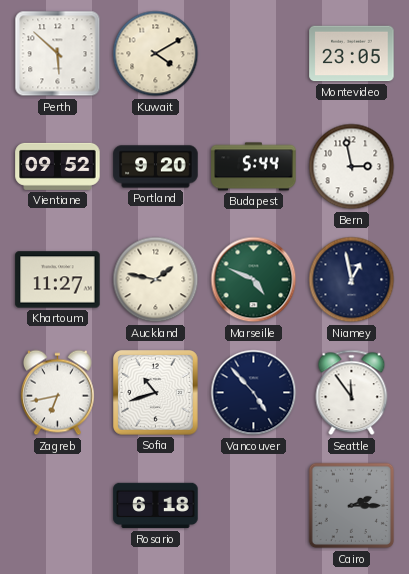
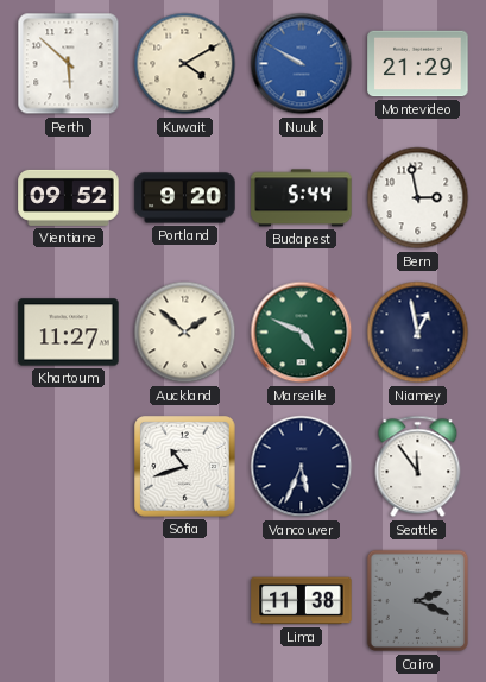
Nuuk: none -> 9:50
Montevideo: 23:05 -> 21:29
Auckland: 1:47 -> 1:52
Zagreb: 6:43 -> none
Vancouver: 4:53 -> 5:34
Rosario: 6:18 -> none
Lima: none -> 11:38
Cairo: 2:15 -> 2:19
